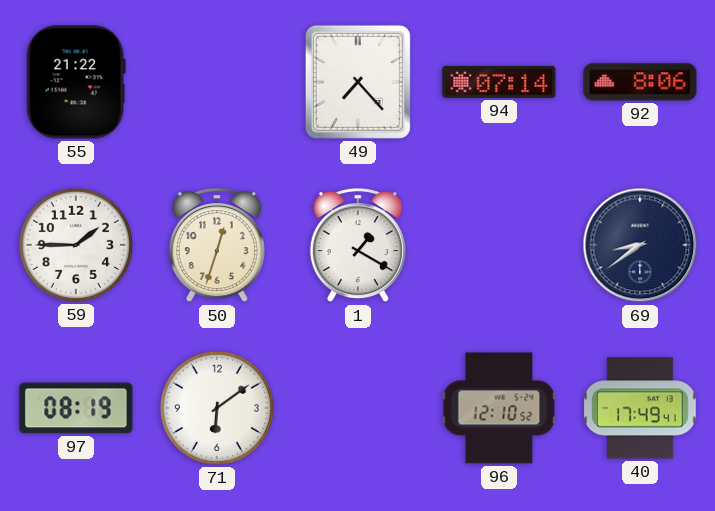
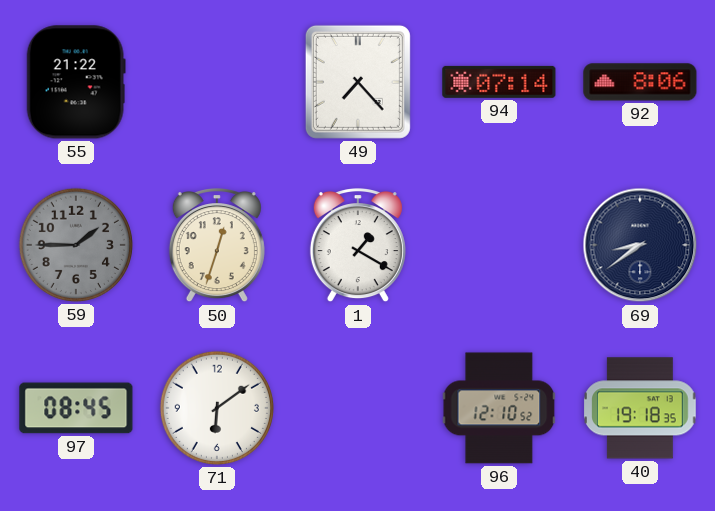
59 dial: white -> grey
97: 08:19 -> 08:45
40: 17:49 -> 19:18
